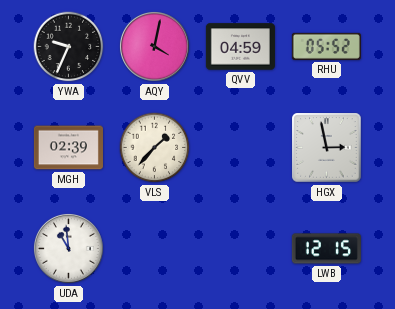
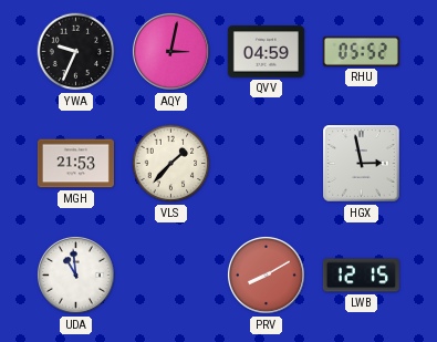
AQY: 4:02 -> 3:02
MGH: 02:39 -> 21:53
PRV: none -> 8:10
